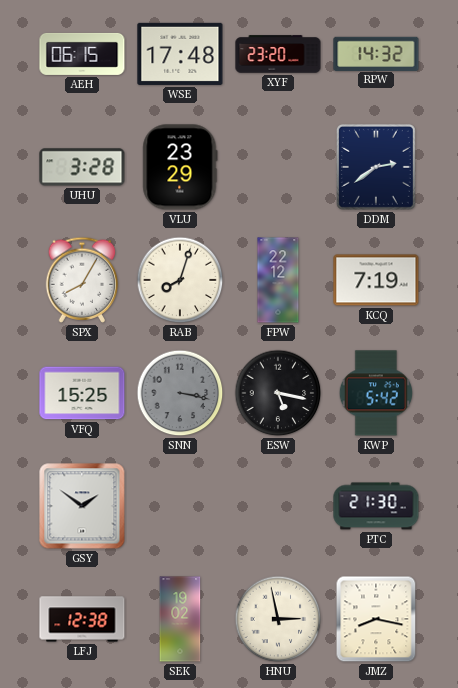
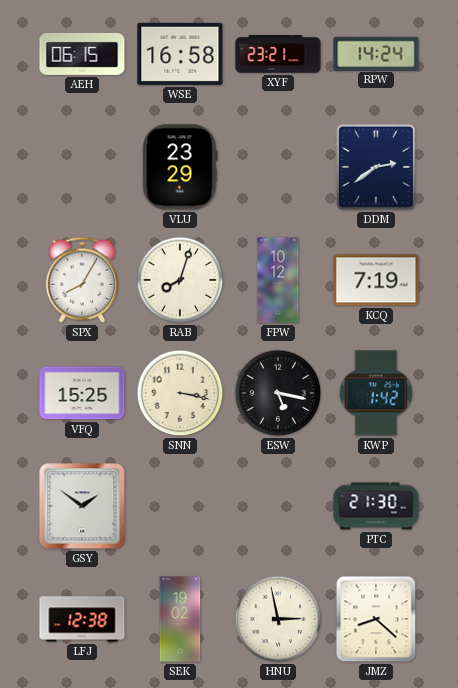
WSE: 17:48 -> 16:58
XYF: 23:20 -> 23:21
RPW: 14:32 -> 14:24
UHU: 3:28 -> none
FPW: 22:12 -> 10:12
SNN dial: grey -> cream
KWP: 5:42 -> 1:42
JMZ: 8:17 -> 8:22
